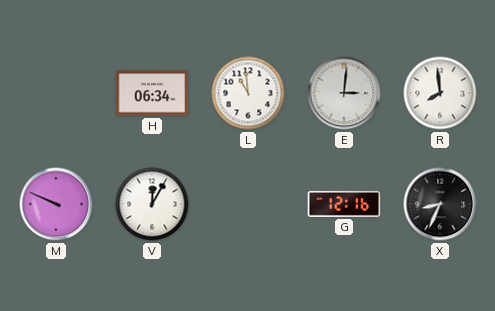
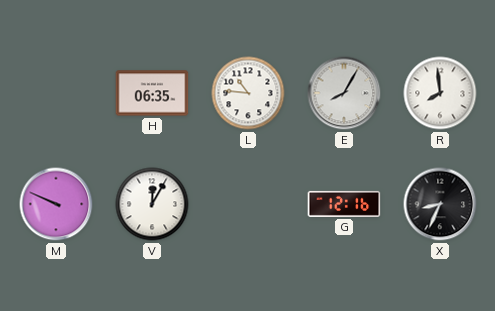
H: 06:34 -> 06:35
L: 10:59 -> 10:46
E: 3:01 -> 8:05
